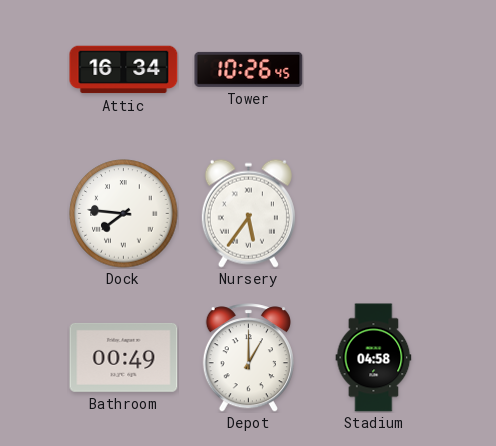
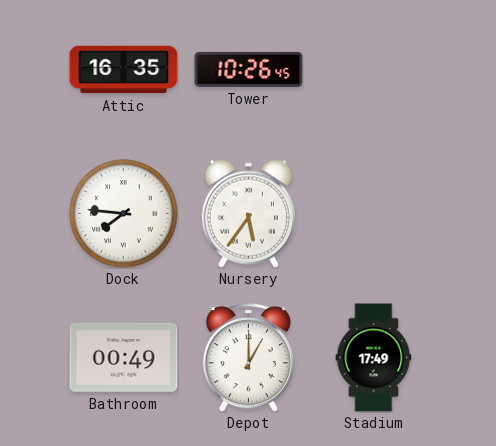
Attic: 16:34 -> 16:35
Stadium: 04:58 -> 17:49
